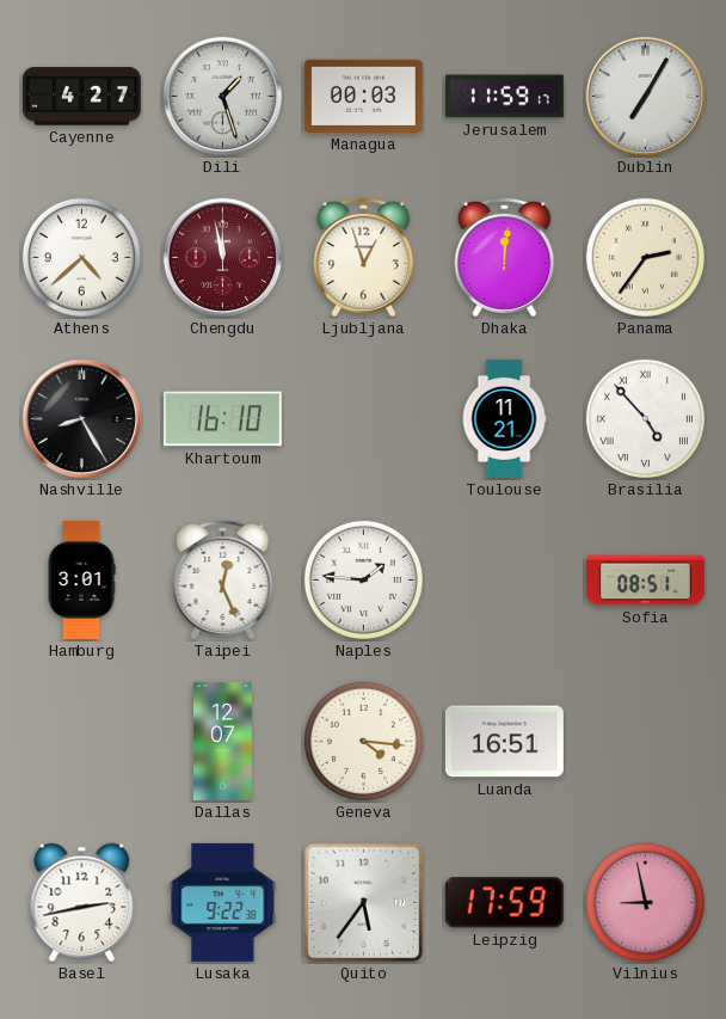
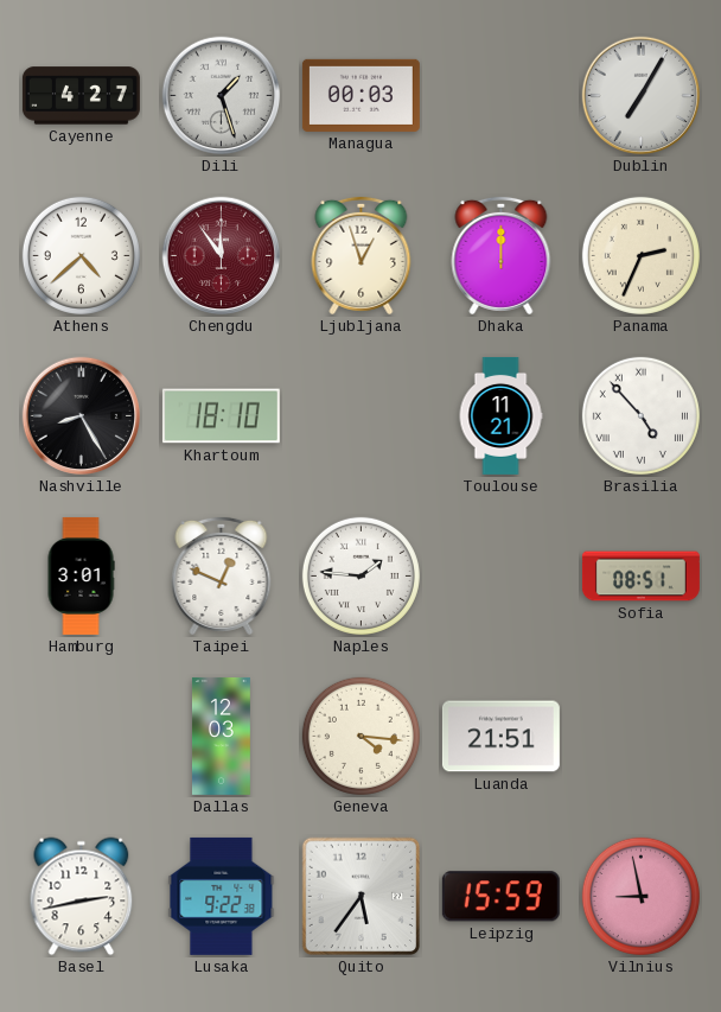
Jerusalem: 11:59 -> none
Chengdu: 11:58 -> 11:54
Dhaka: 12:01 -> 12:00
Panama: 2:36 -> 2:34
Khartoum: 16:10 -> 18:10
Taipei: 12:26 -> 12:49
Dallas: 12:07 -> 12:03
Luanda: 16:51 -> 21:51
Leipzig: 17:59 -> 15:59
